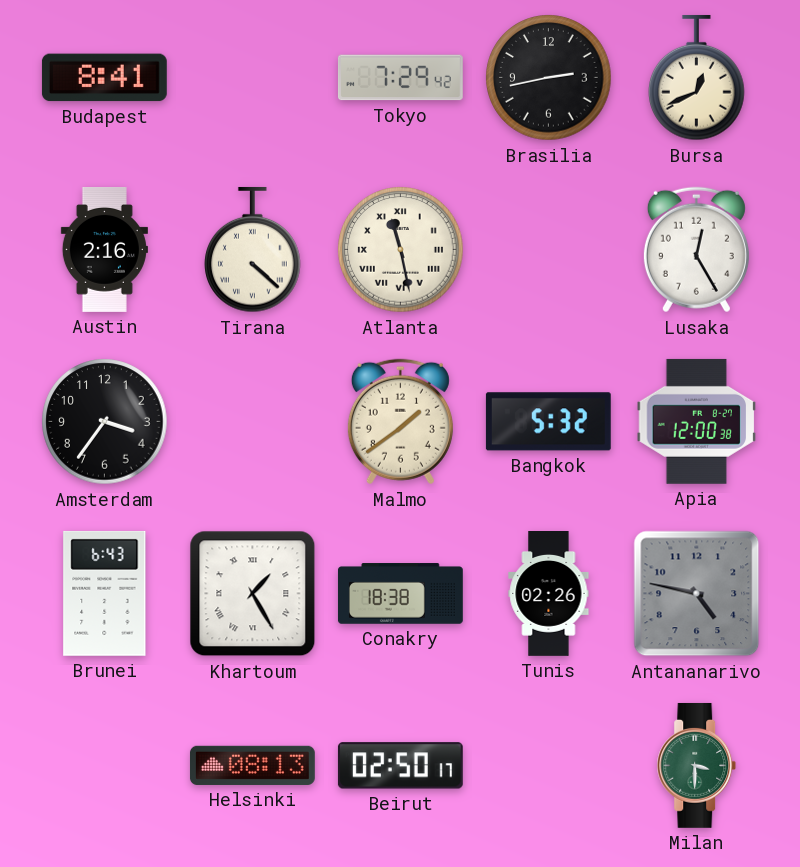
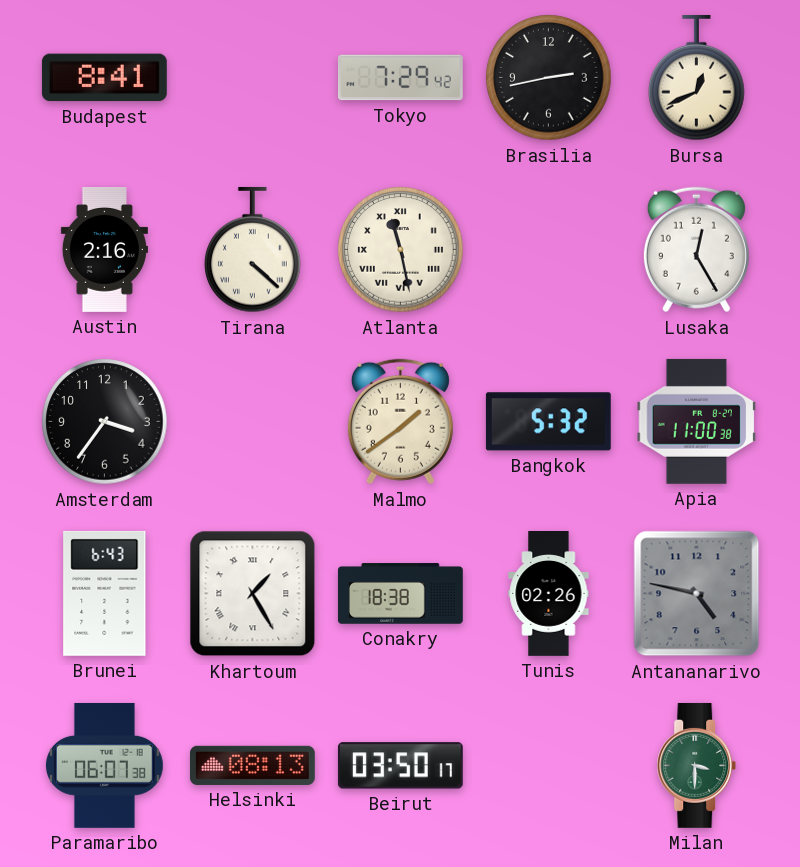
Apia: 12:00 -> 11:00
Paramaribo: none -> 06:07
Beirut: 02:50 -> 03:50
